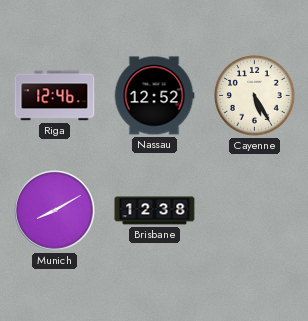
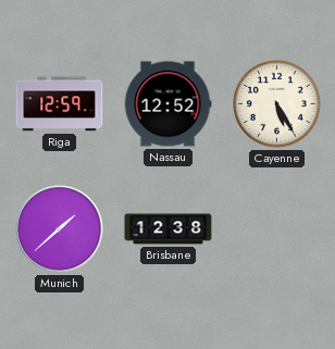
Riga: 12:46 -> 12:59
Munich: 8:10 -> 1:38
